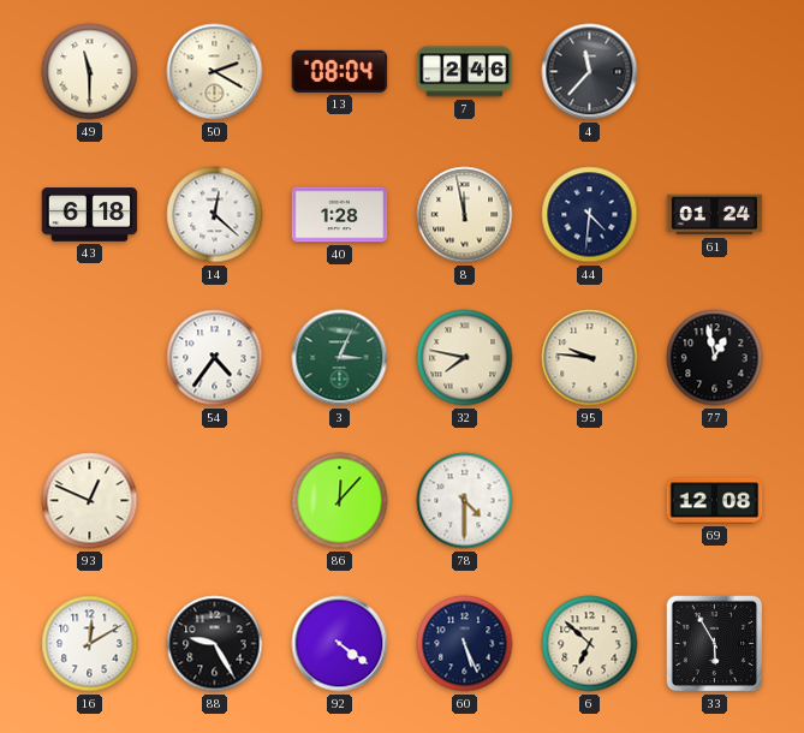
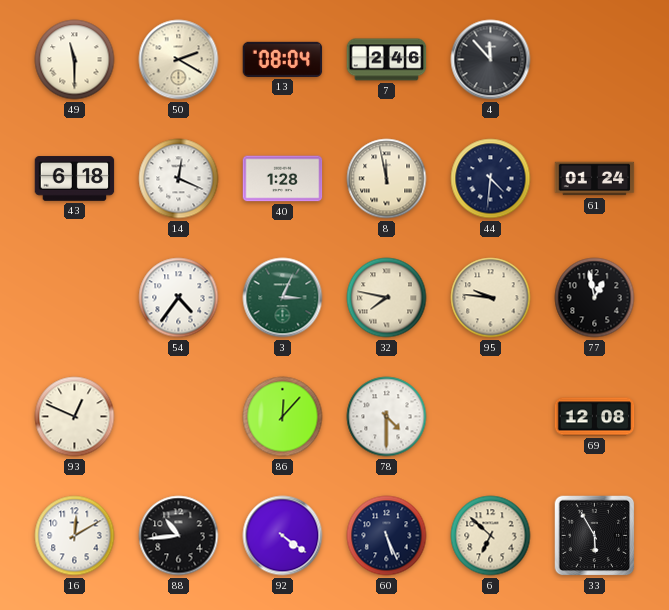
4: 11:37 -> 11:53
14: 12:22 -> 12:19
88: 9:25 -> 10:44
